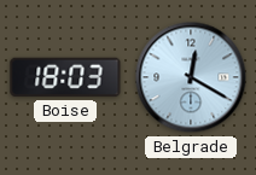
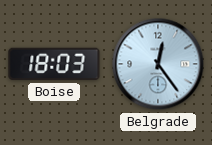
Belgrade: 12:20 -> 12:24
